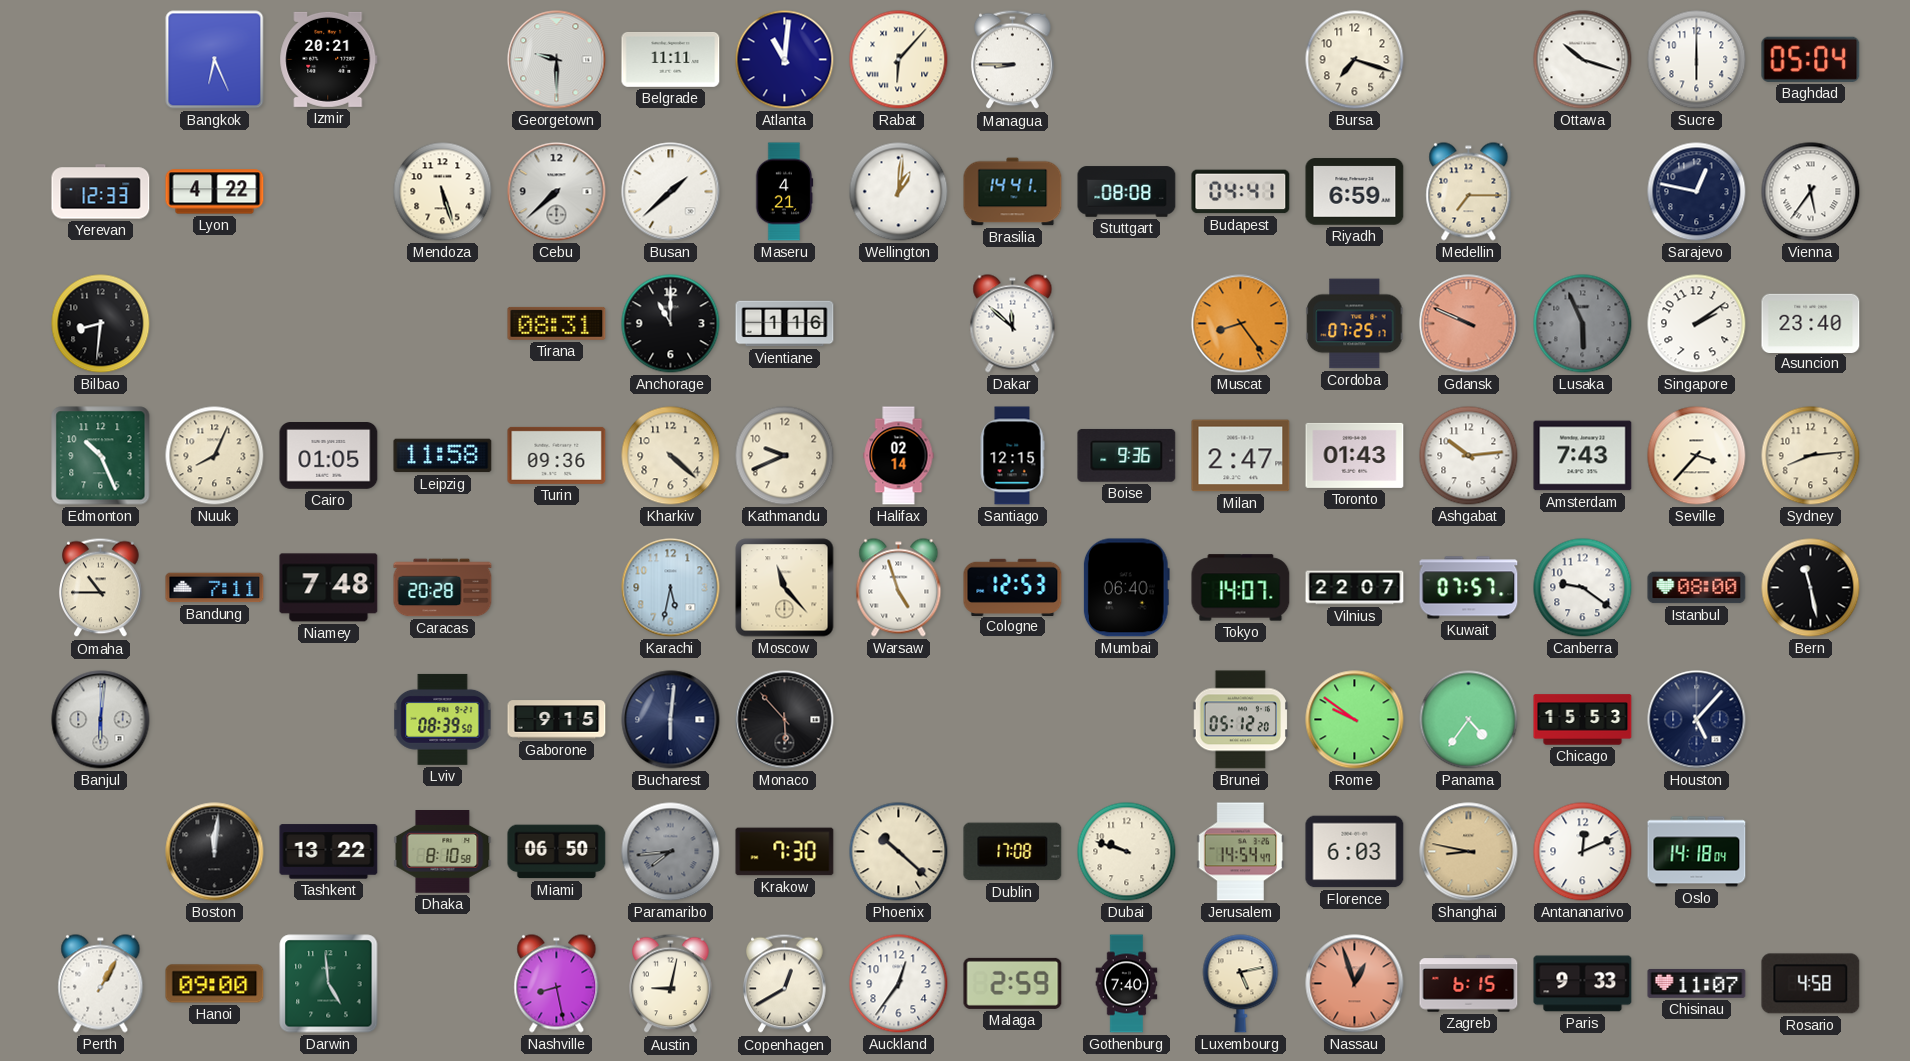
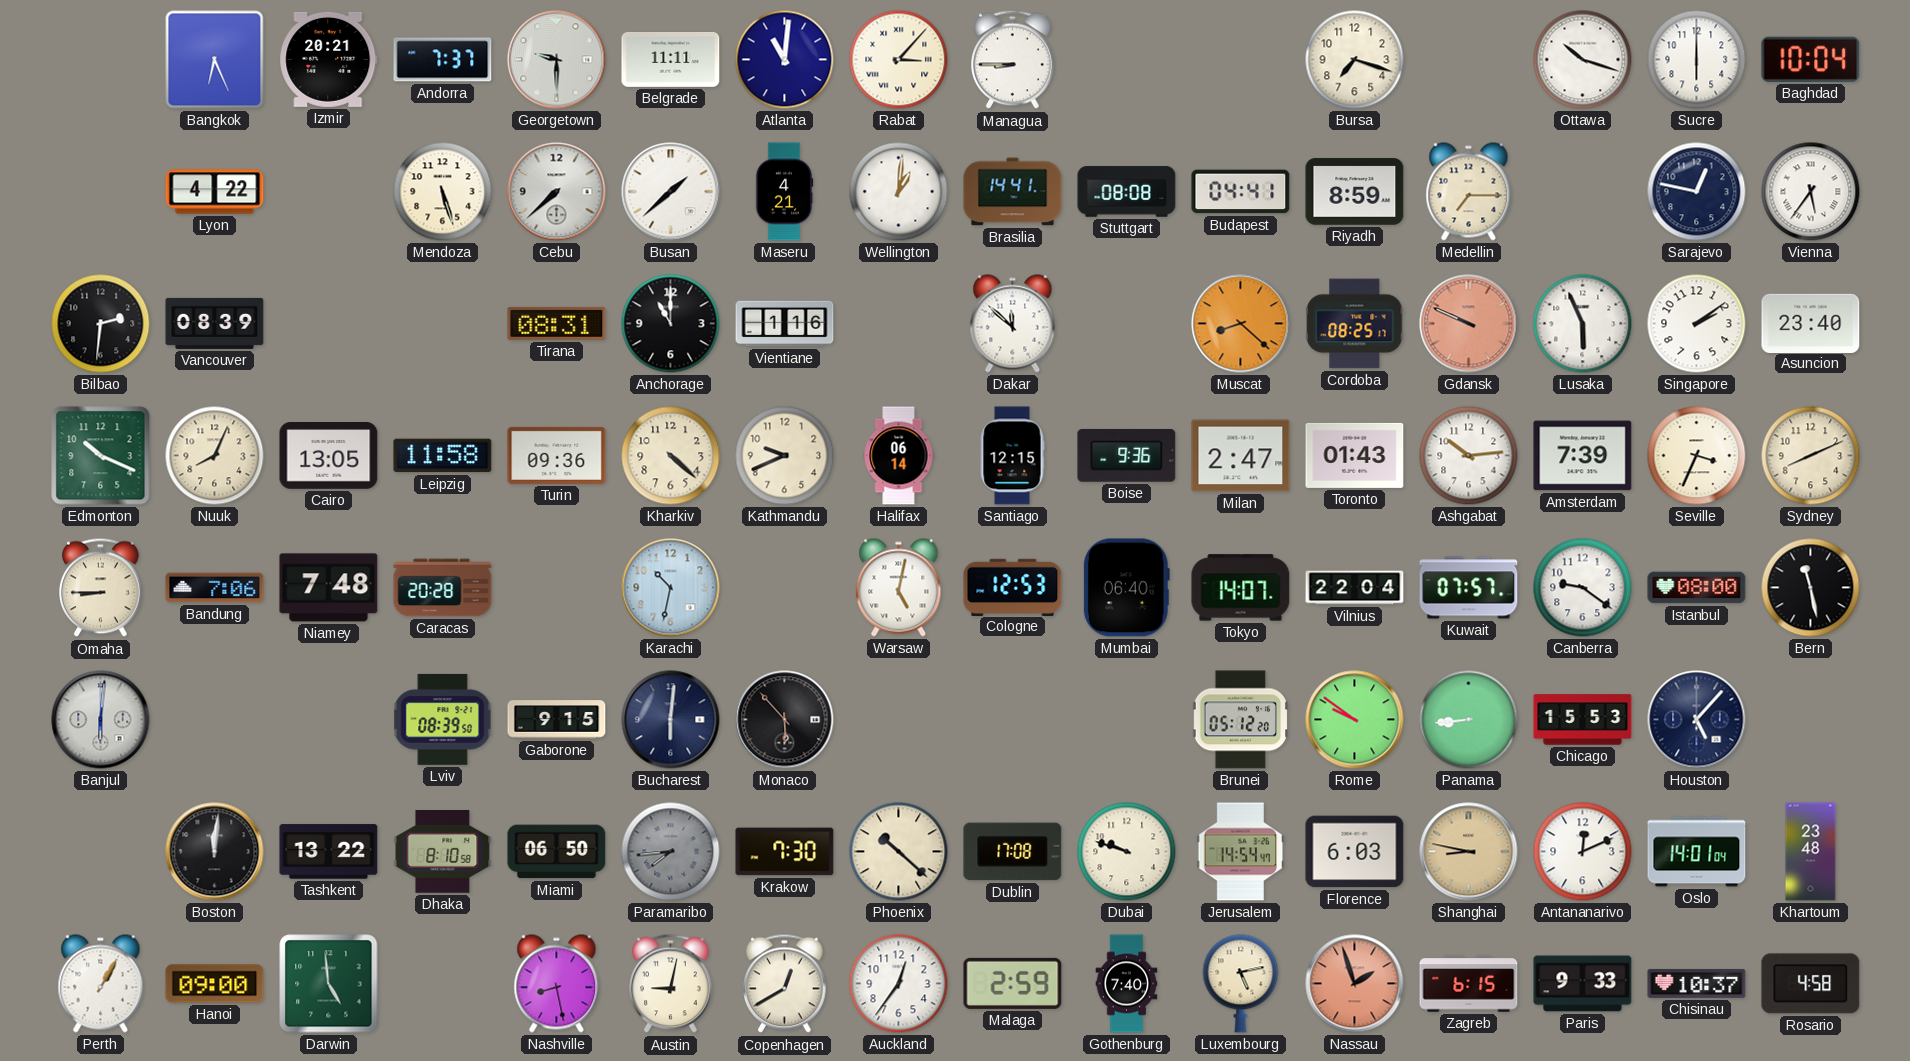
Andorra: none -> 7:37
Rabat: 6:07 -> 3:07
Baghdad: 05:04 -> 10:04
Yerevan: 12:33 -> none
Riyadh: 6:59 -> 8:59
Bilbao: 8:31 -> 2:31
Vancouver: none -> 08:39
Muscat: 8:24 -> 8:22
Cordoba: 07:25 -> 08:25
Lusaka dial: grey -> white
Edmonton: 10:26 -> 10:19
Cairo: 01:05 -> 13:05
Halifax: 02:14 -> 06:14
Amsterdam: 7:43 -> 7:39
Seville: 3:37 -> 3:34
Sydney: 8:14 -> 8:11
Omaha: 10:45 -> 8:45
Bandung: 7:11 -> 7:06
Karachi: 5:32 -> 10:32
Moscow: 11:23 -> none
Warsaw: 4:57 -> 5:02
Vilnius: 22:07 -> 22:04
Panama: 4:36 -> 8:44
Oslo: 14:18 -> 14:01
Khartoum: none -> 23:48
Nassau: 12:57 -> 1:57
Chisinau: 11:07 -> 10:37
